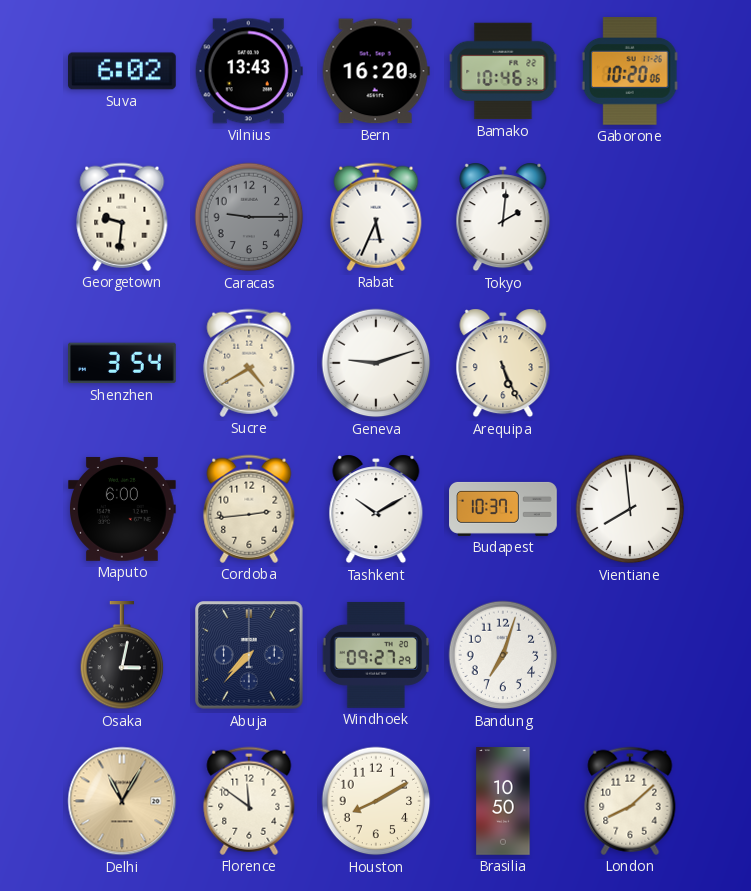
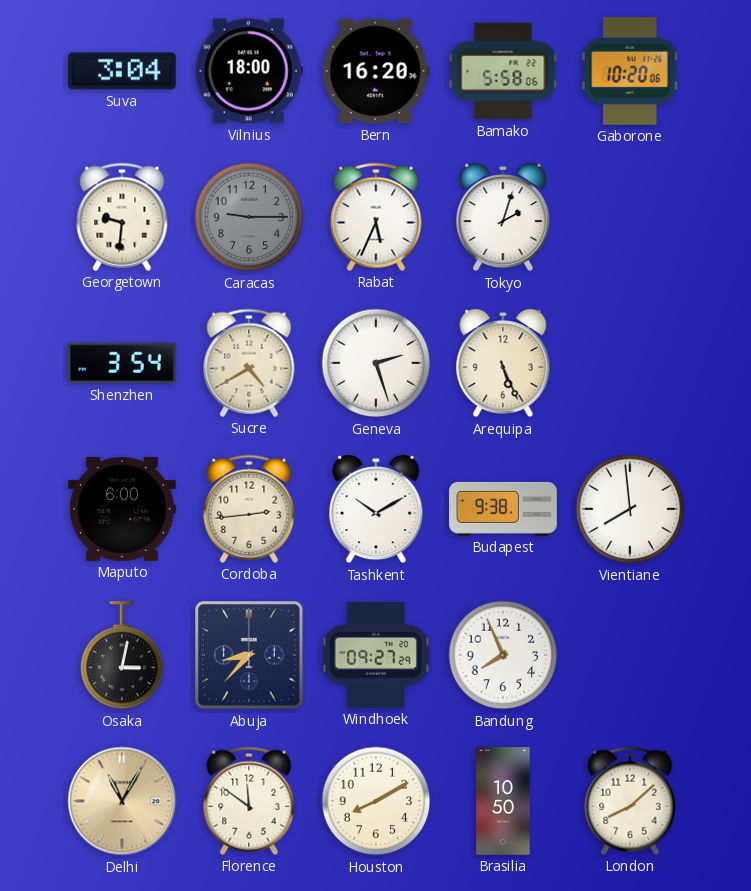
Suva: 6:02 -> 3:04
Vilnius: 13:43 -> 18:00
Bamako: 10:46 -> 5:58
Tokyo: 2:01 -> 2:03
Geneva: 9:12 -> 2:27
Budapest: 10:37 -> 9:38
Abuja: 7:37 -> 8:37
Bandung: 7:03 -> 7:56
